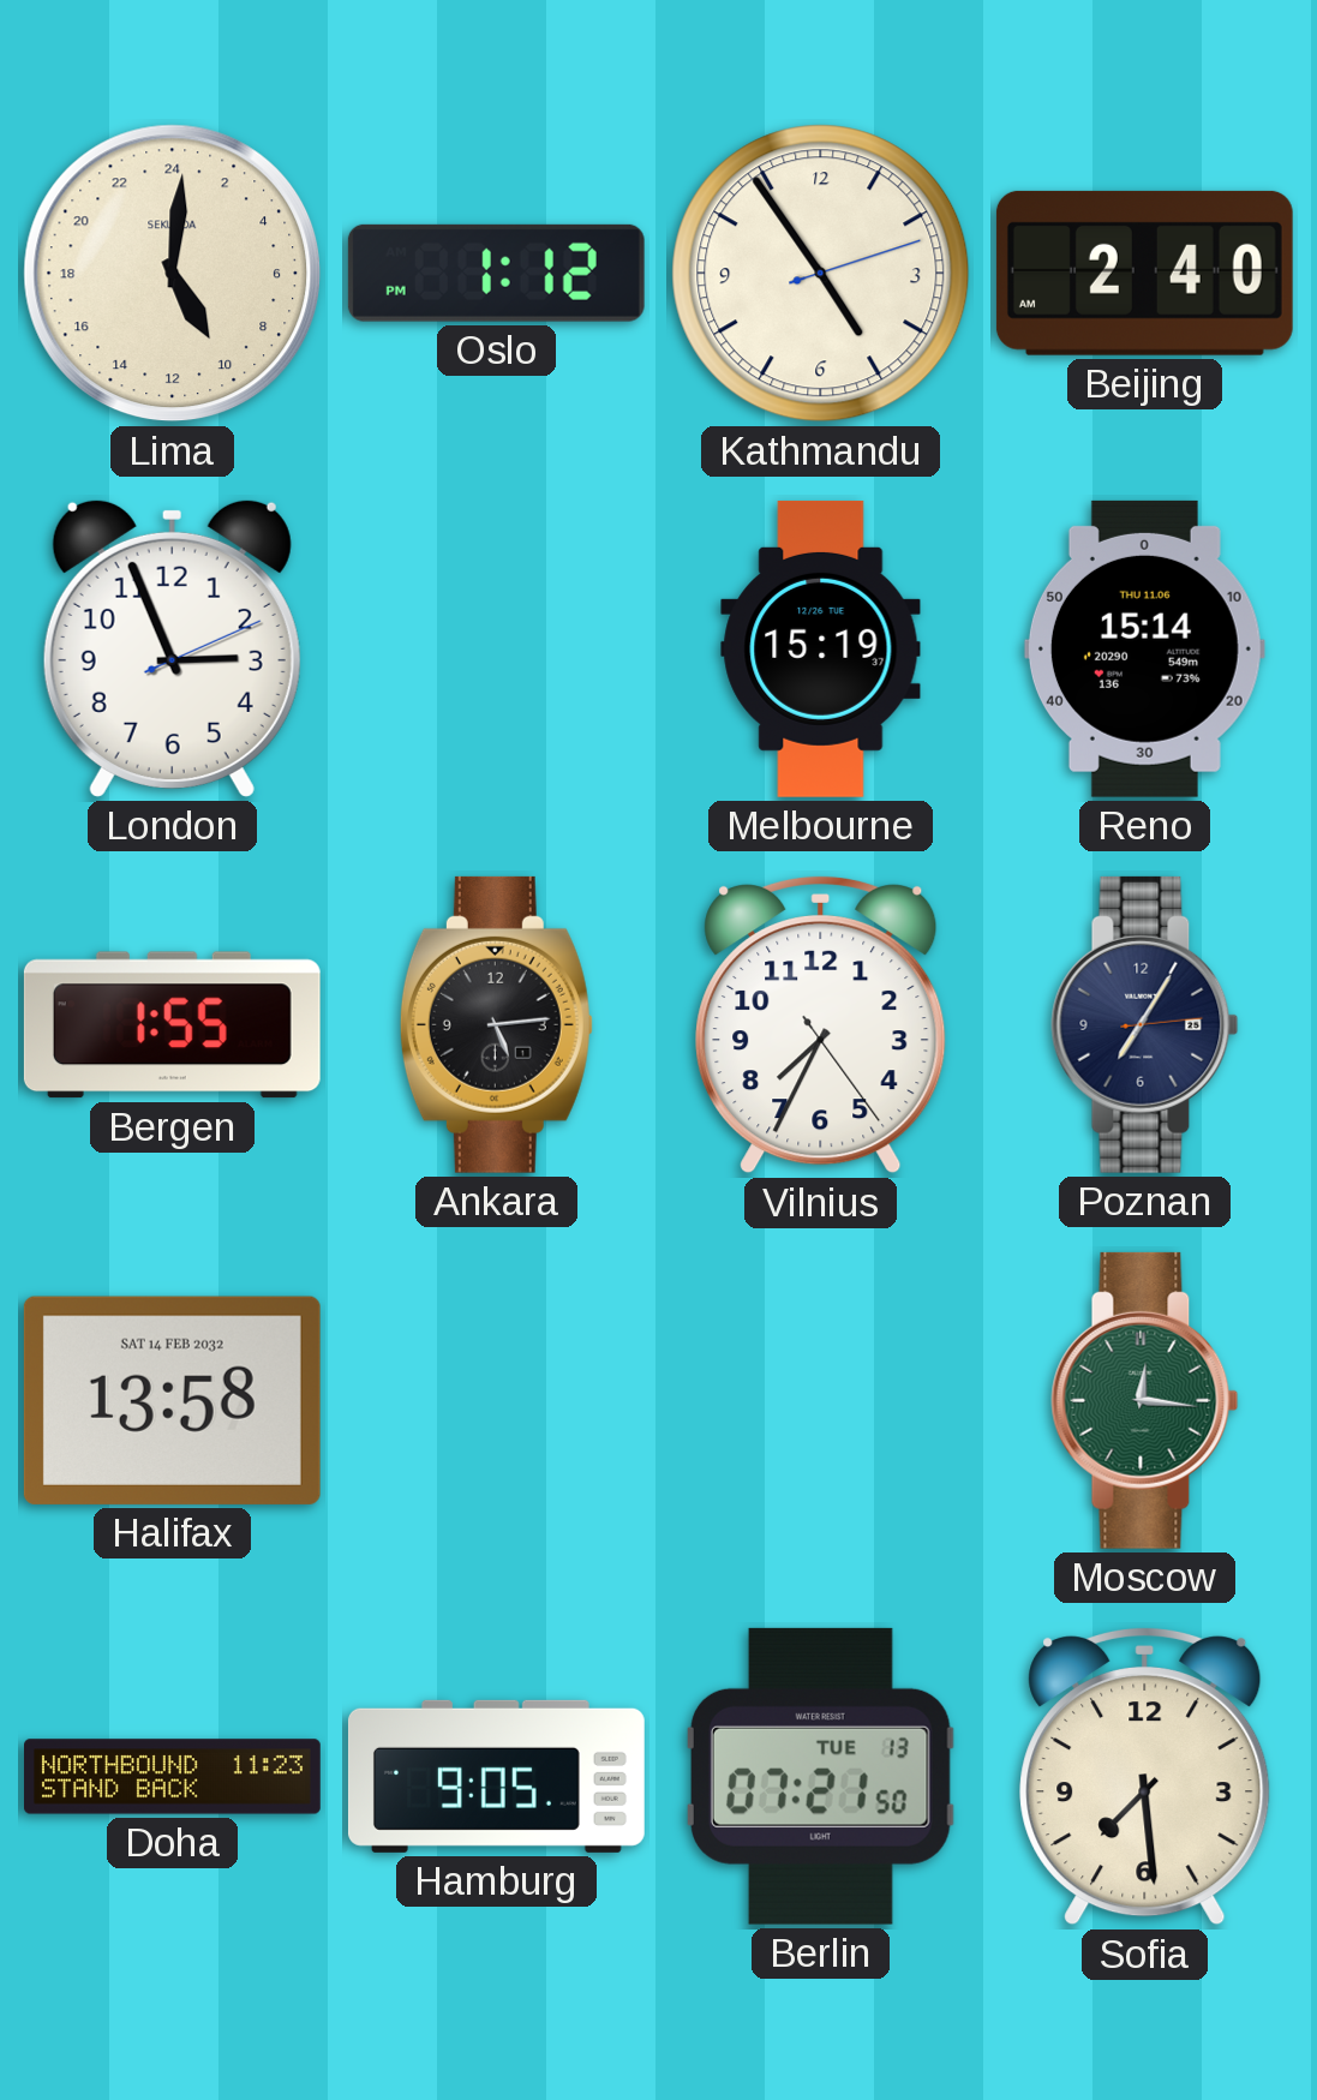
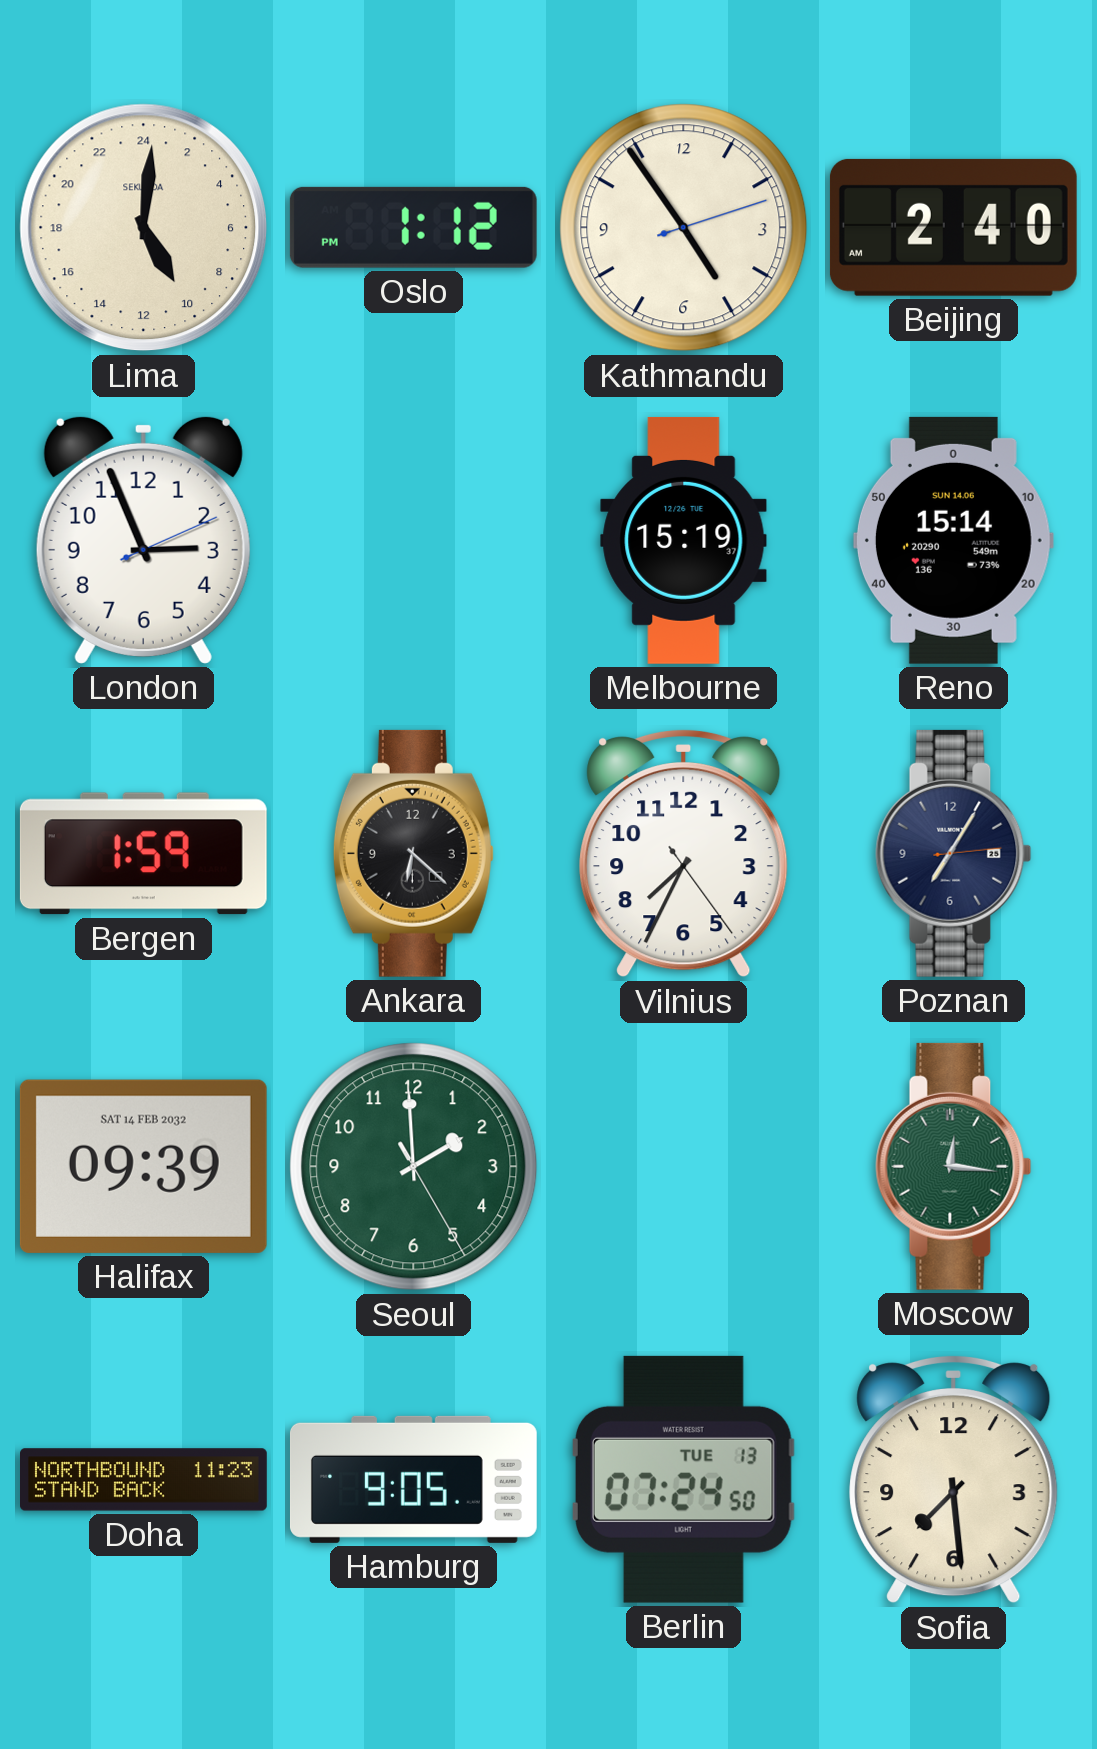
Reno date: THU 11.06 -> SUN 14.06
Bergen: 1:55 -> 1:59
Ankara: 5:14 -> 6:22
Halifax: 13:58 -> 09:39
Seoul: none -> 1:59
Berlin: 07:21 -> 07:24
